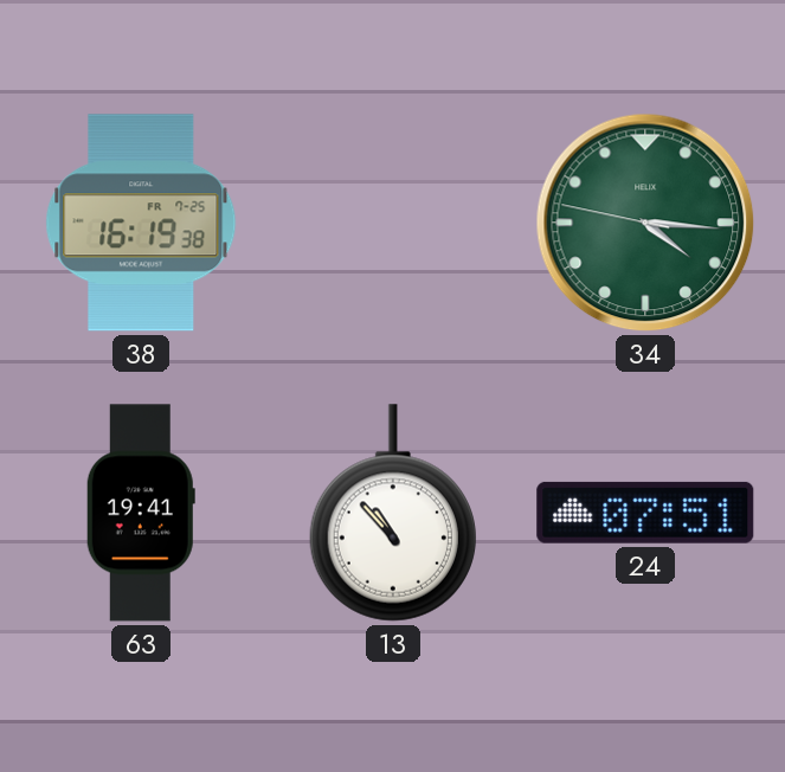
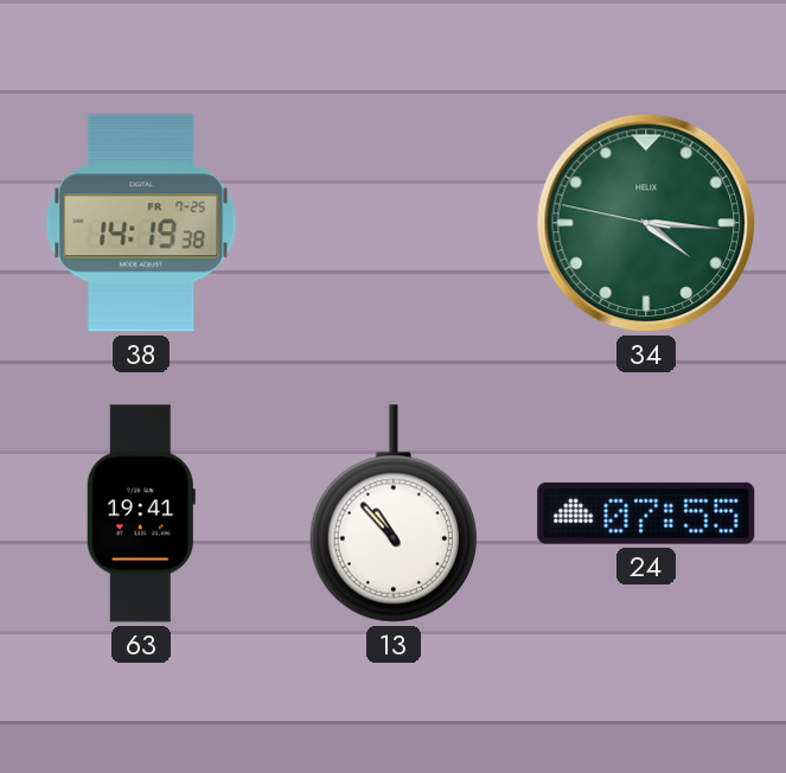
38: 16:19 -> 14:19
24: 07:51 -> 07:55
